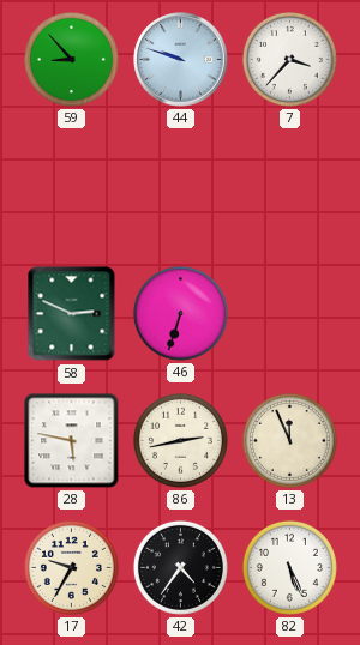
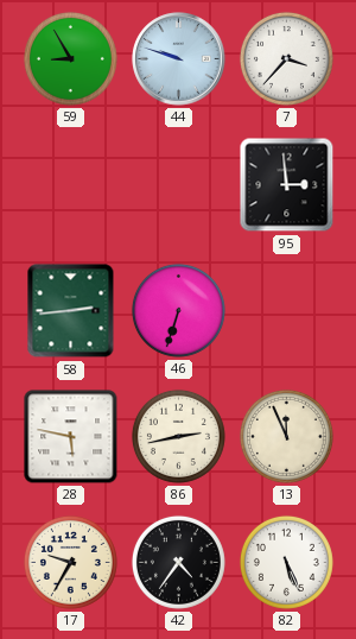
59: 8:53 -> 8:55
95: none -> 2:59
58: 2:49 -> 2:44
